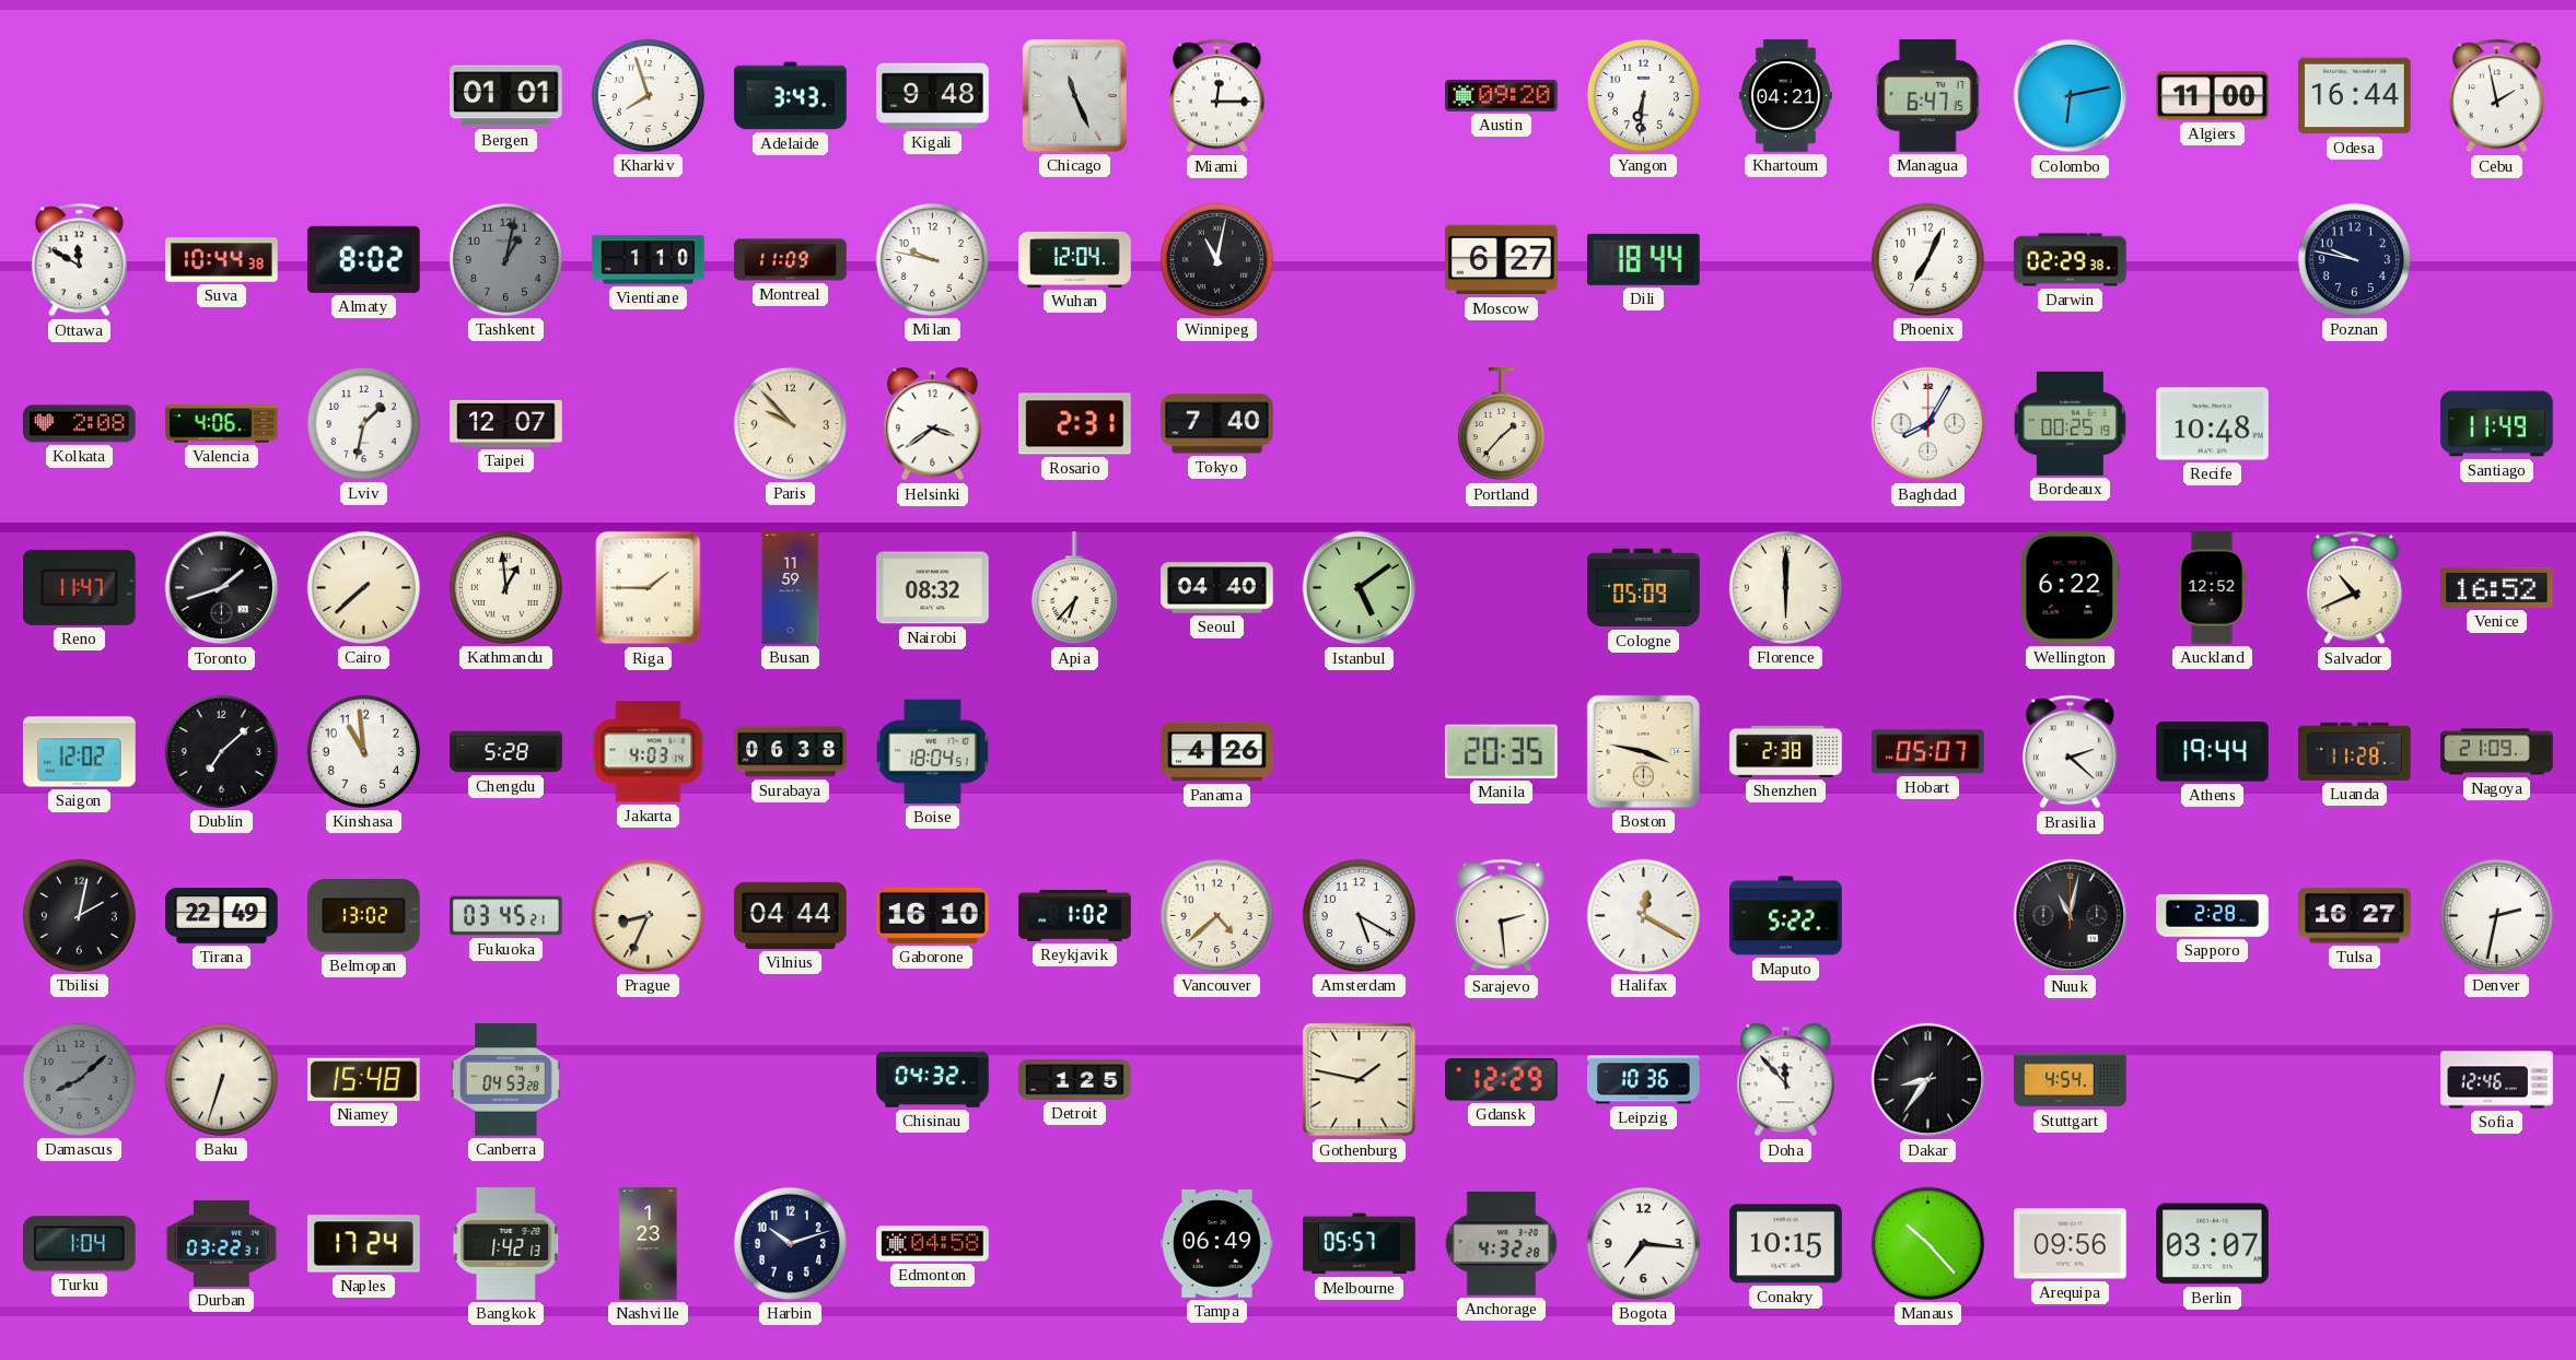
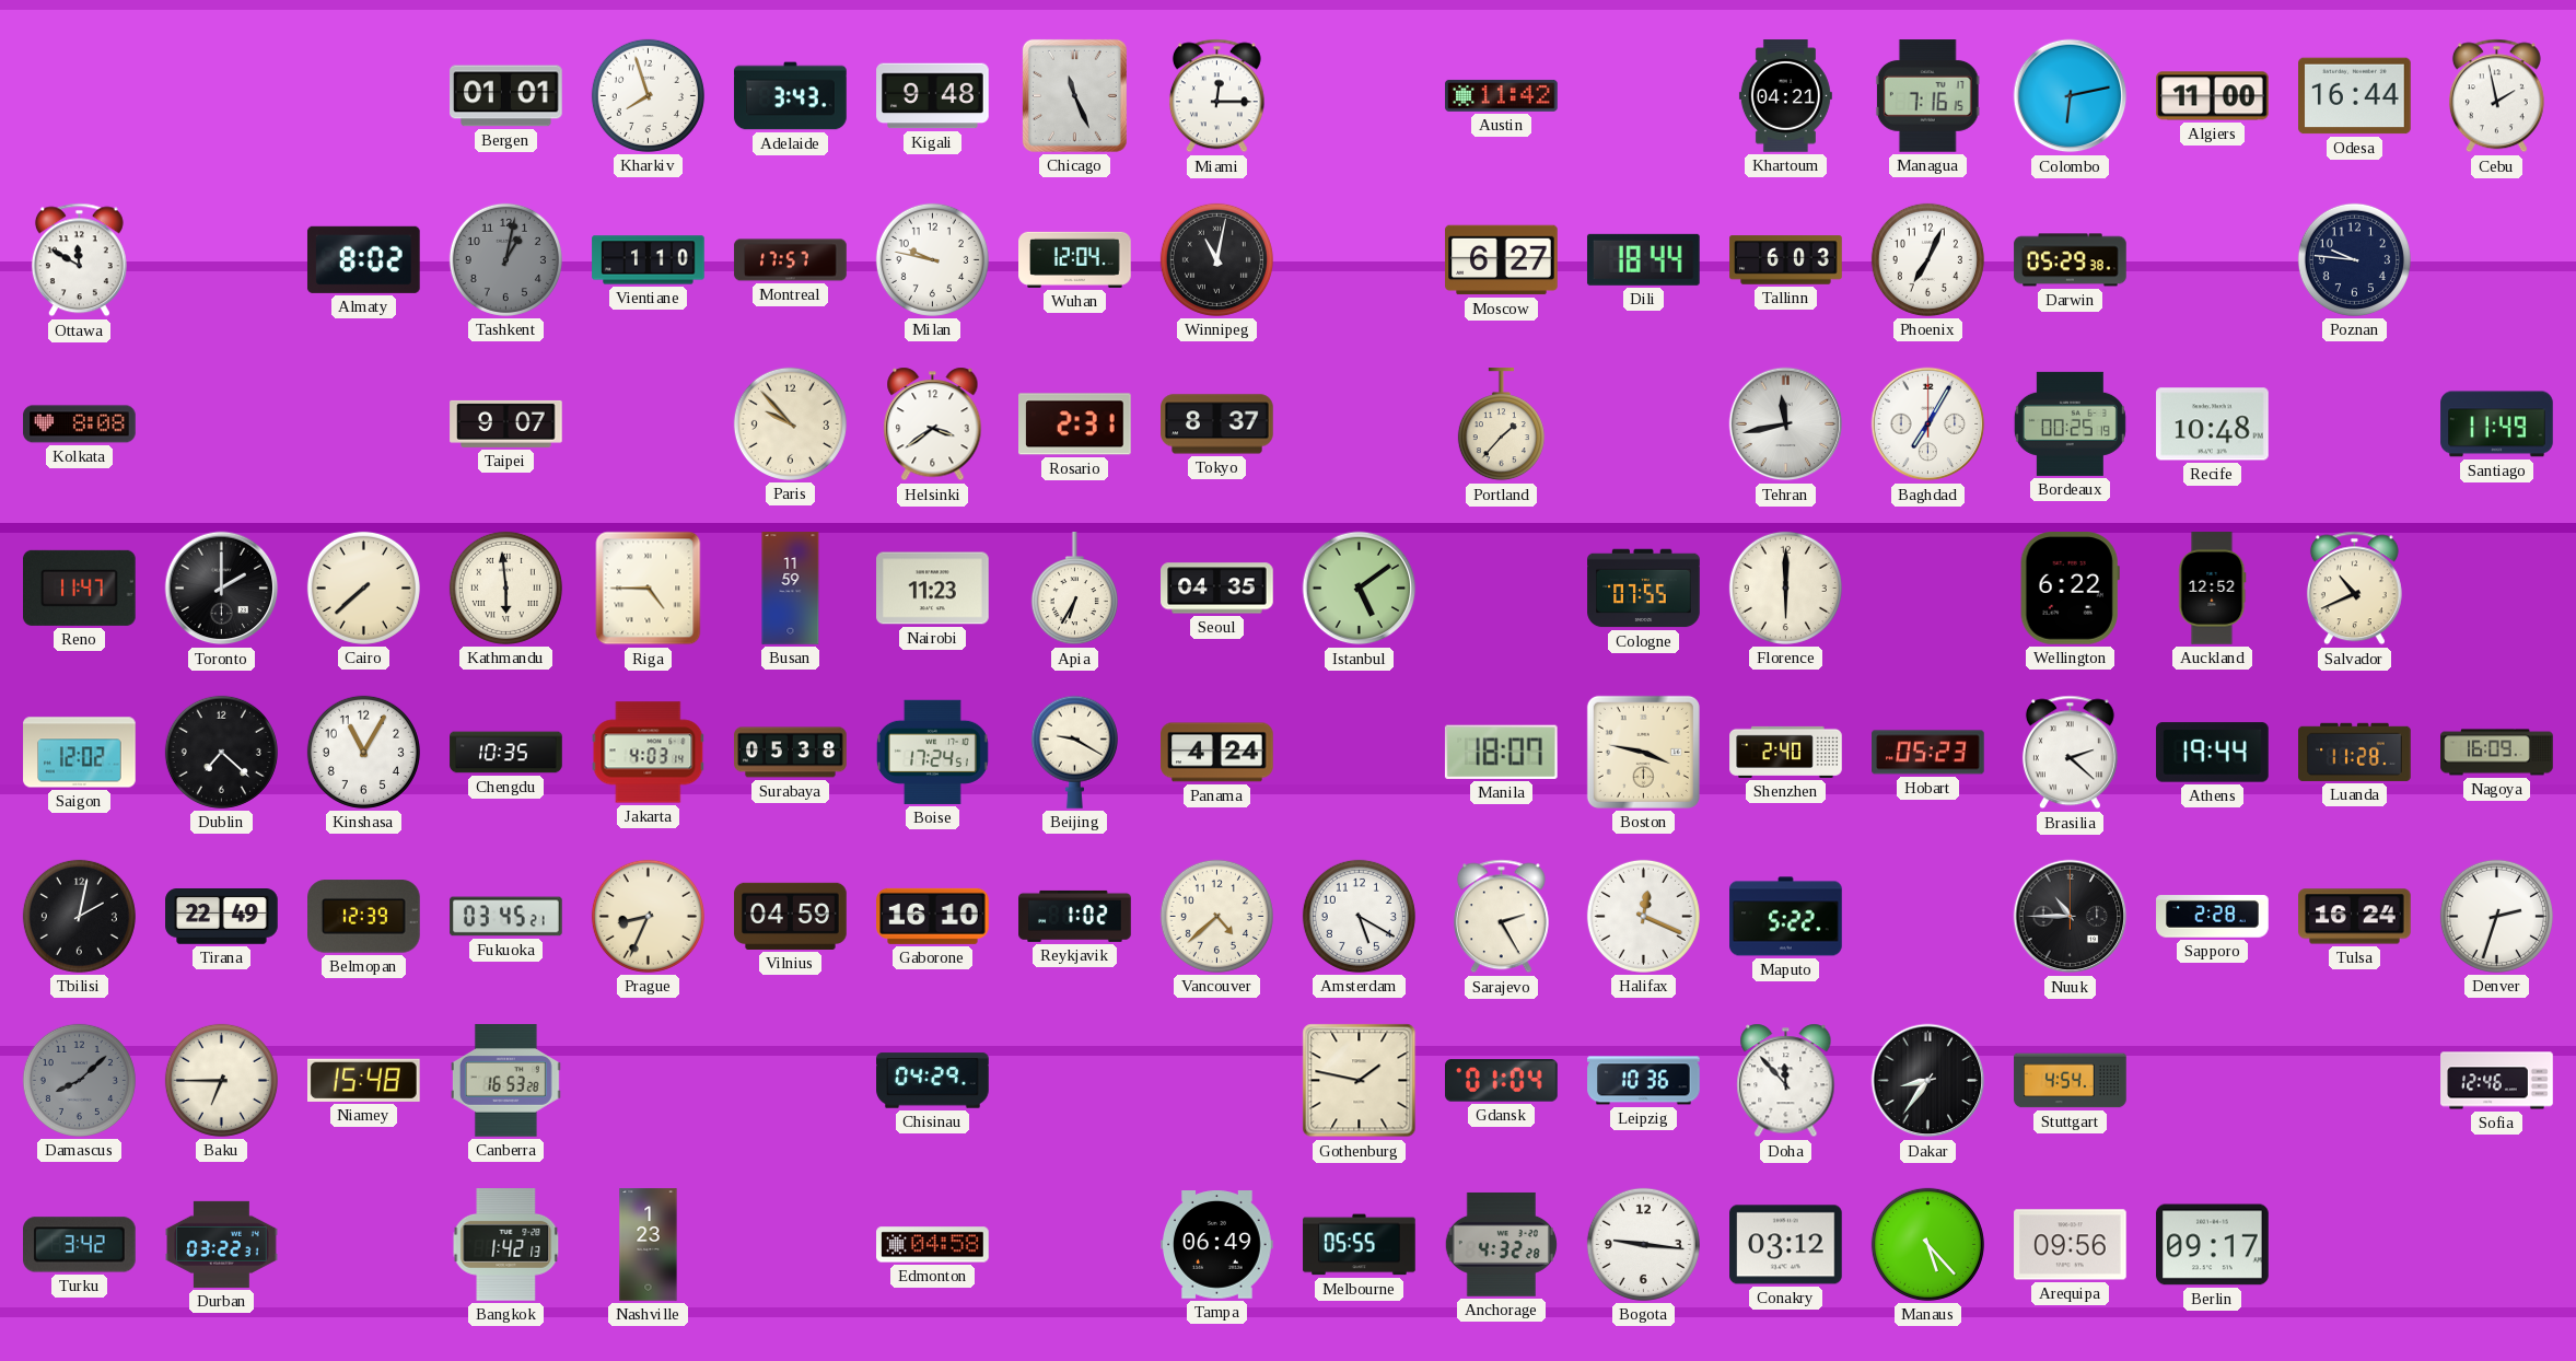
Austin: 09:20 -> 11:42
Yangon: 6:31 -> none
Managua: 6:47 -> 7:16
Suva: 10:44 -> none
Montreal: 11:09 -> 17:57
Tallinn: none -> 6:03
Darwin: 02:29 -> 05:29
Poznan: 9:47 -> 9:46
Kolkata: 2:08 -> 8:08
Valencia: 4:06 -> none
Lviv: 1:32 -> none
Taipei: 12:07 -> 9:07
Tokyo: 7:40 -> 8:37
Tehran: none -> 11:43
Baghdad: 8:05 -> 7:05
Toronto: 1:42 -> 2:00
Kathmandu: 12:59 -> 5:59
Riga: 1:45 -> 4:45
Nairobi: 08:32 -> 11:23
Apia: 6:37 -> 6:35
Seoul: 04:40 -> 04:35
Cologne: 05:09 -> 07:55
Venice: 16:52 -> none
Dublin: 7:08 -> 7:22
Kinshasa: 10:59 -> 11:05
Chengdu: 5:28 -> 10:35
Surabaya: 06:38 -> 05:38
Boise: 18:04 -> 17:24
Beijing: none -> 9:20
Panama: 4:26 -> 4:24
Manila: 20:35 -> 18:07
Shenzhen: 2:38 -> 2:40
Hobart: 05:07 -> 05:23
Nagoya: 21:09 -> 16:09
Belmopan: 13:02 -> 12:39
Vilnius: 04:44 -> 04:59
Sarajevo: 2:29 -> 2:25
Halifax: 12:20 -> 12:19
Nuuk: 11:02 -> 10:45
Tulsa: 16:27 -> 16:24
Denver: 2:32 -> 2:33
Baku: 6:33 -> 6:45
Canberra: 04:53 -> 16:53
Chisinau: 04:32 -> 04:29
Detroit: 1:25 -> none
Gdansk: 12:29 -> 01:04
Turku: 1:04 -> 3:42
Naples: 17:24 -> none
Harbin: 10:12 -> none
Melbourne: 05:57 -> 05:55
Bogota: 7:16 -> 9:16
Conakry: 10:15 -> 03:12
Manaus: 10:23 -> 5:23
Berlin: 03:07 -> 09:17
